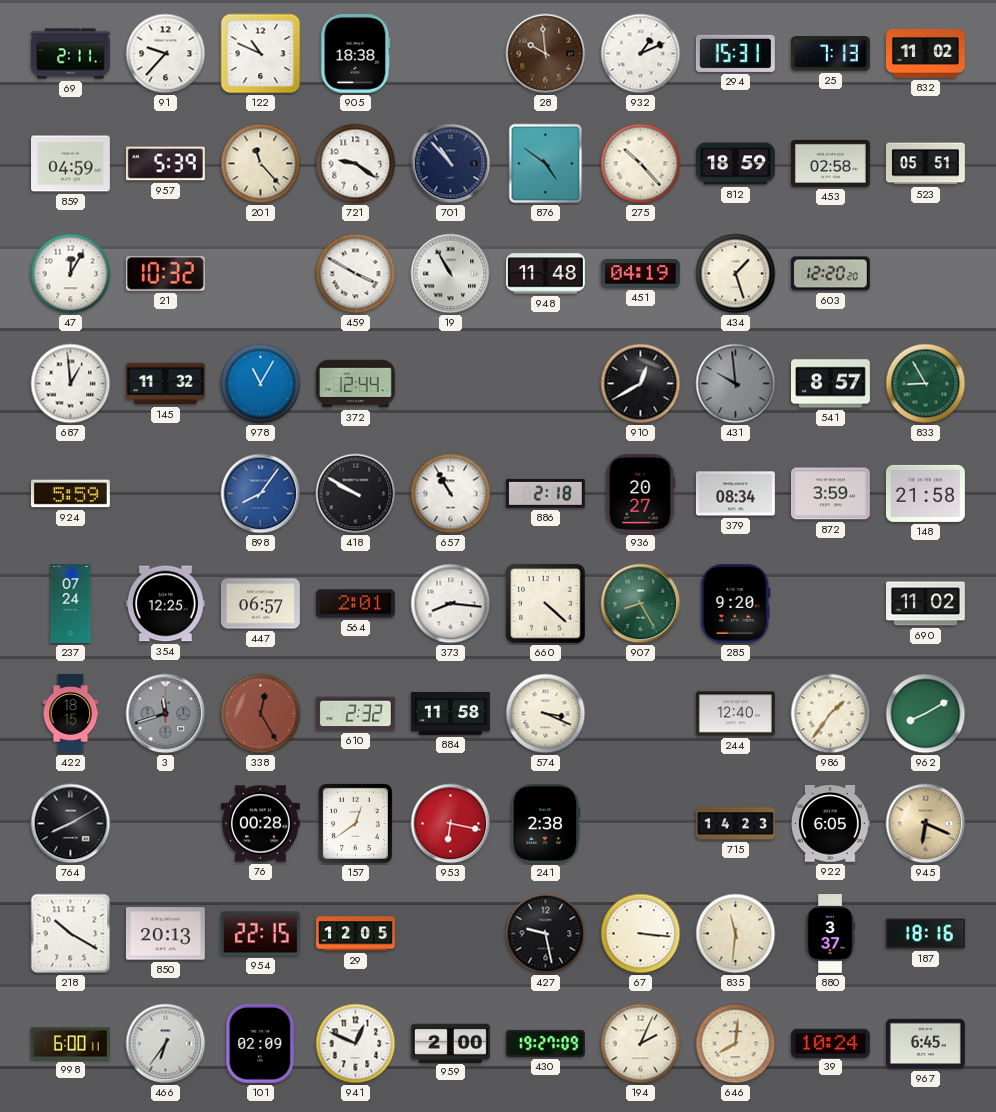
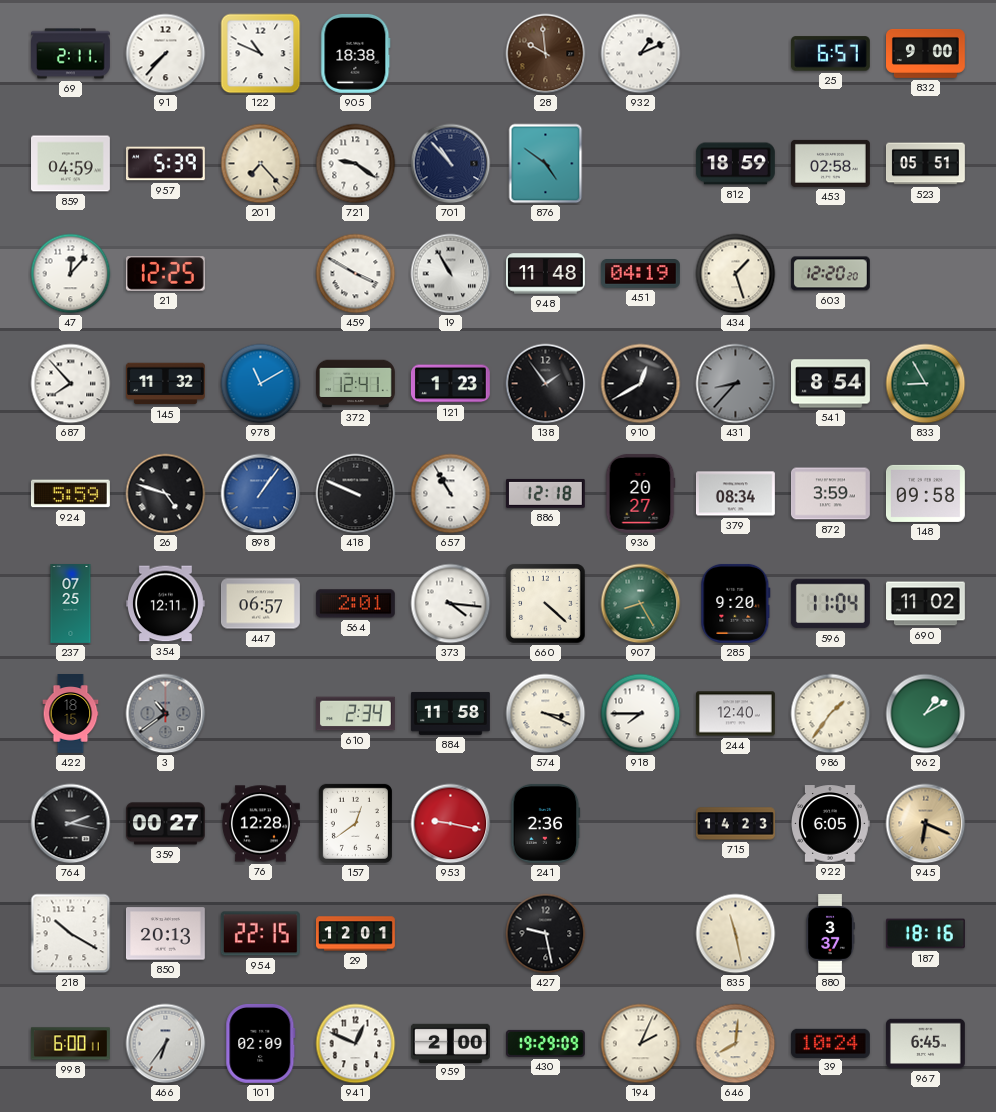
91: 9:37 -> 7:37
294: 15:31 -> none
25: 7:13 -> 6:57
832: 11:02 -> 9:00
201: 11:23 -> 7:23
275: 10:23 -> none
47: 12:05 -> 12:07
21: 10:32 -> 12:25
687: 12:59 -> 7:53
978: 11:05 -> 11:10
372: 12:44 -> 12:41
121: none -> 1:23
138: none -> 1:54
431: 9:59 -> 8:37
541: 8:57 -> 8:54
26: none -> 4:48
898: 8:06 -> 1:06
418: 9:50 -> 9:49
886: 2:18 -> 12:18
148: 21:58 -> 09:58
237: 07:24 -> 07:25
354: 12:25 -> 12:11
373: 8:16 -> 4:16
596: none -> 11:04
3: 11:42 -> 10:39
338: 12:25 -> none
610: 2:32 -> 2:34
918: none -> 7:45
962: 8:10 -> 1:10
764: 8:10 -> 2:17
359: none -> 00:27
76: 00:28 -> 12:28
953: 6:17 -> 9:17
241: 2:38 -> 2:36
29: 12:05 -> 12:01
67: 3:16 -> none
835: 11:31 -> 11:28
430: 19:27 -> 19:29
